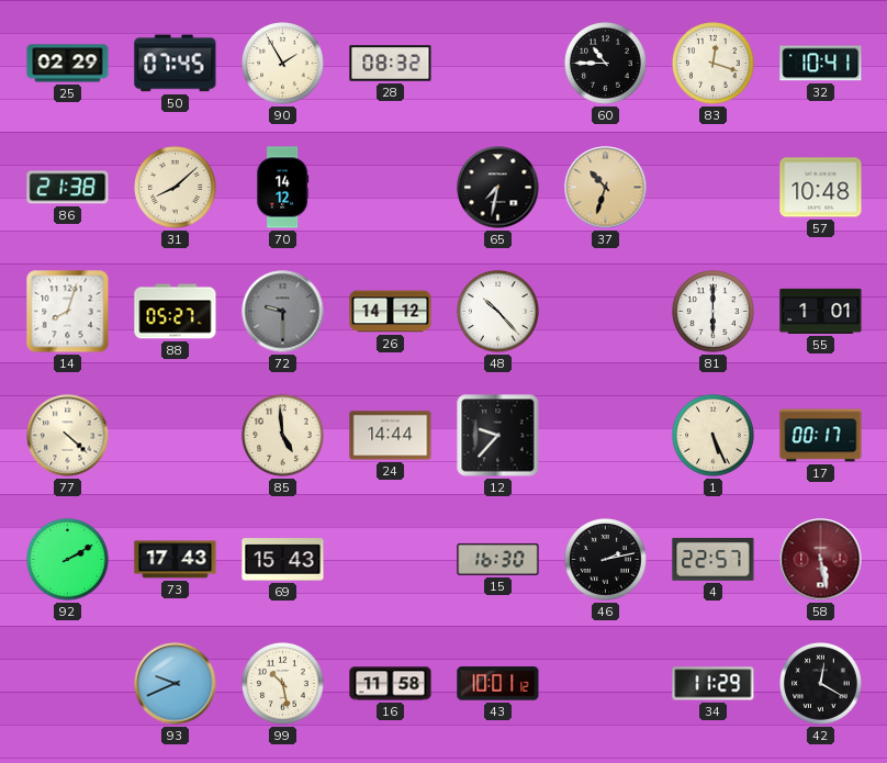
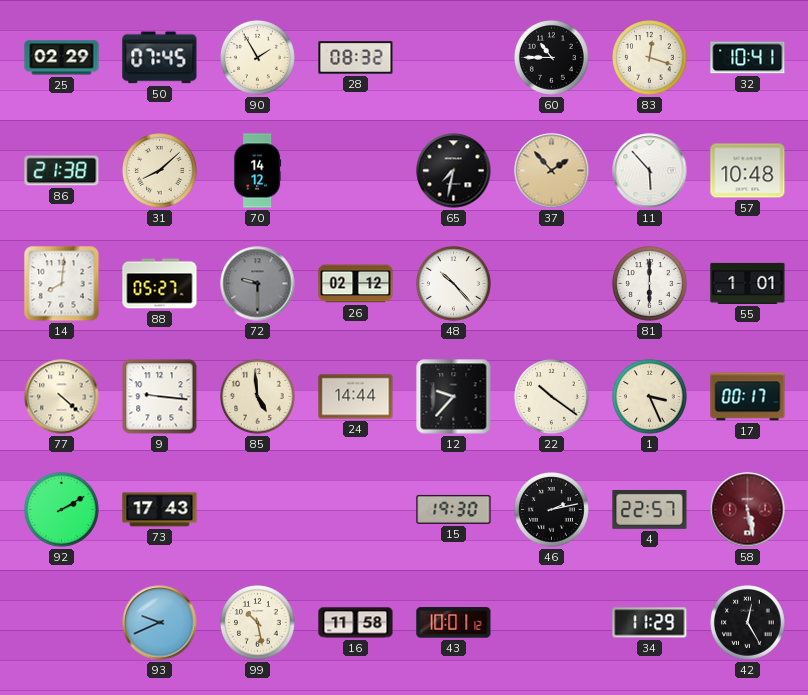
37: 10:33 -> 1:53
11: none -> 5:53
14: 8:03 -> 8:01
26: 14:12 -> 02:12
9: none -> 9:16
22: none -> 10:21
1: 5:26 -> 3:26
69: 15:43 -> none
15: 16:30 -> 19:30
42: 12:20 -> 12:25
